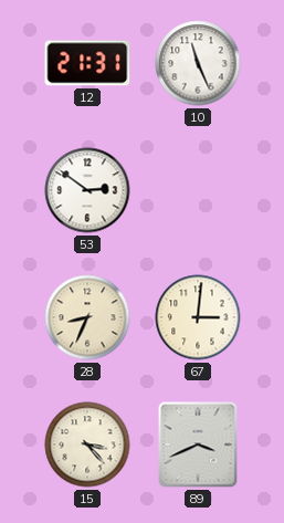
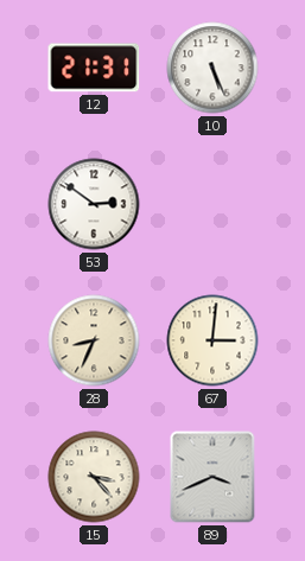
10: 11:26 -> 5:26
